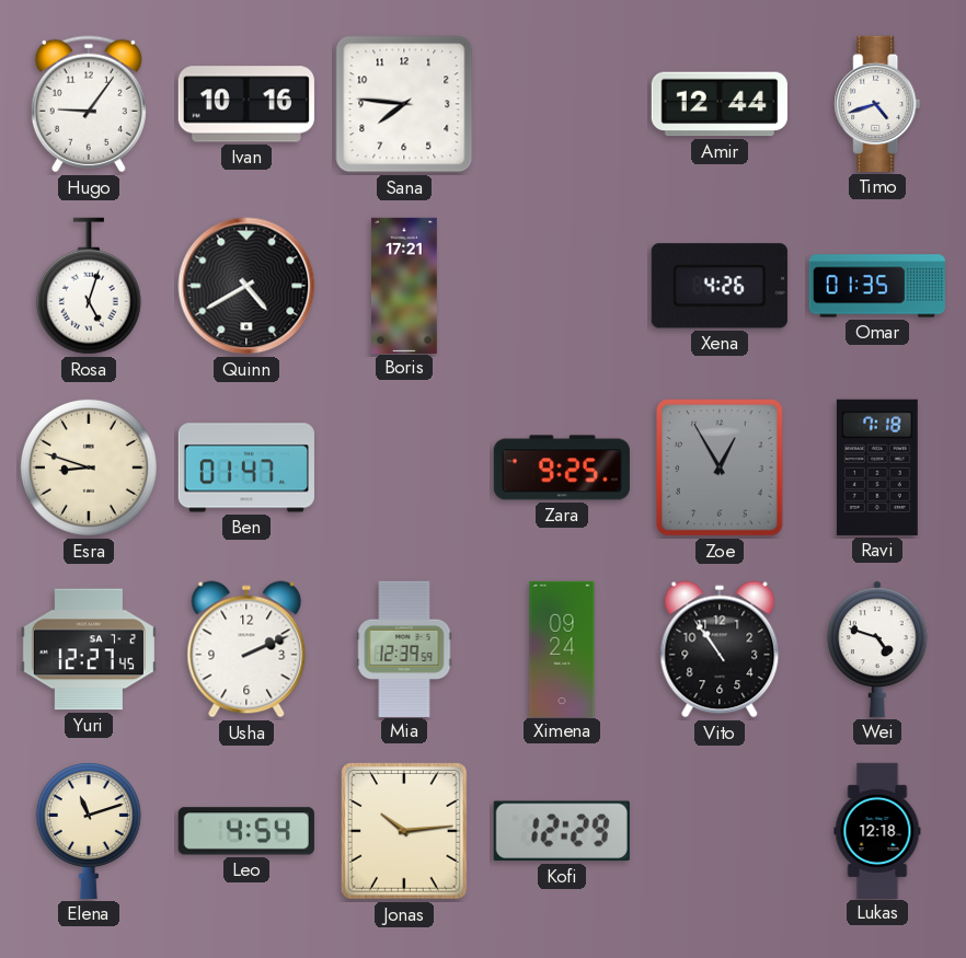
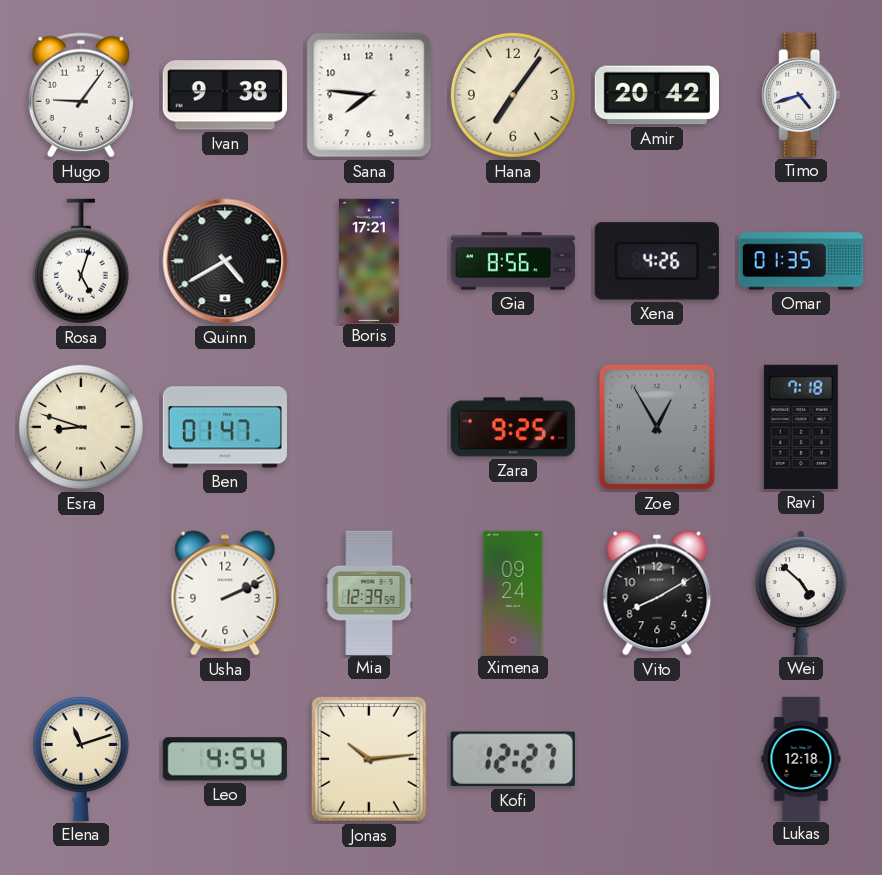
Ivan: 10:16 -> 9:38
Hana: none -> 7:06
Amir: 12:44 -> 20:42
Gia: none -> 8:56
Yuri: 12:27 -> none
Vito: 10:54 -> 8:10
Wei: 4:48 -> 4:52
Kofi: 12:29 -> 12:27
